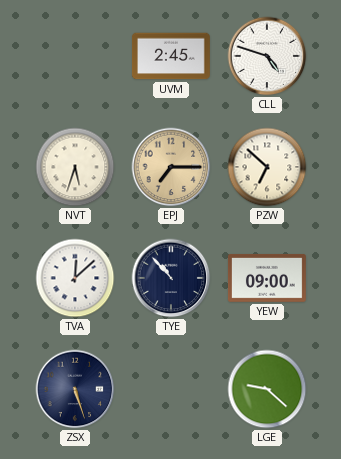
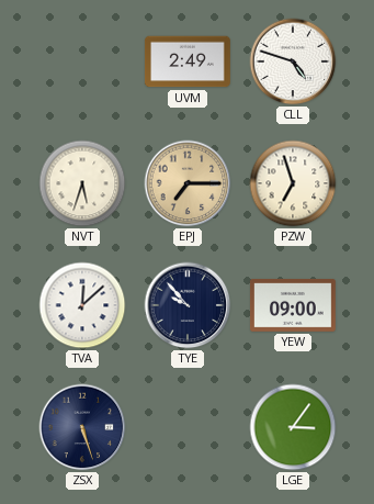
UVM: 2:45 -> 2:49
PZW: 6:52 -> 6:57
TYE: 10:53 -> 9:53
LGE: 9:22 -> 3:06
